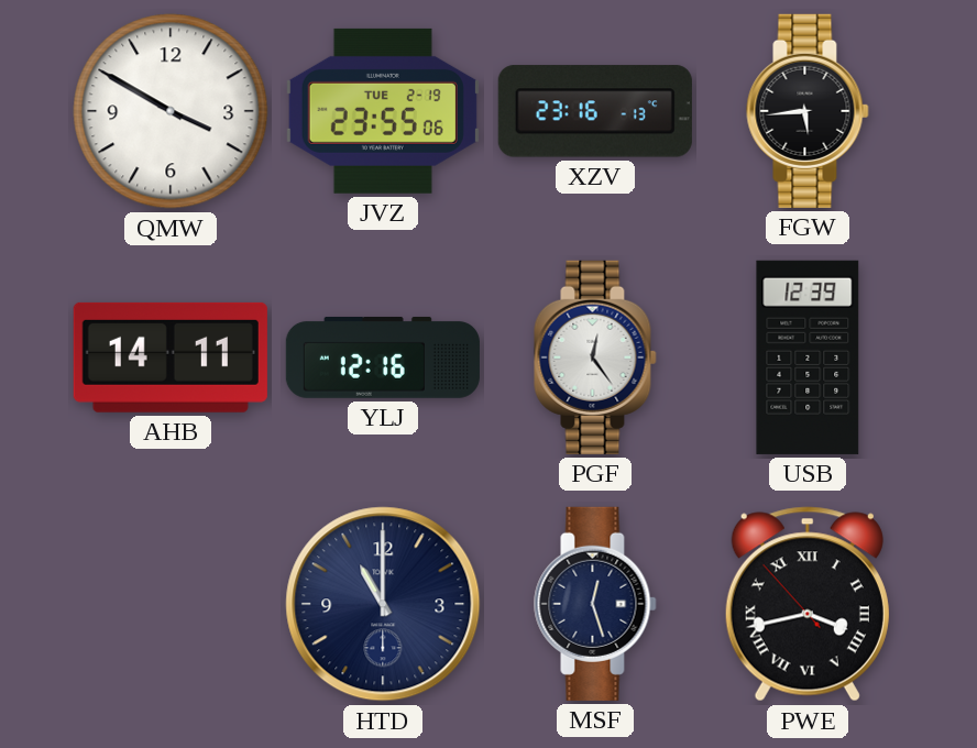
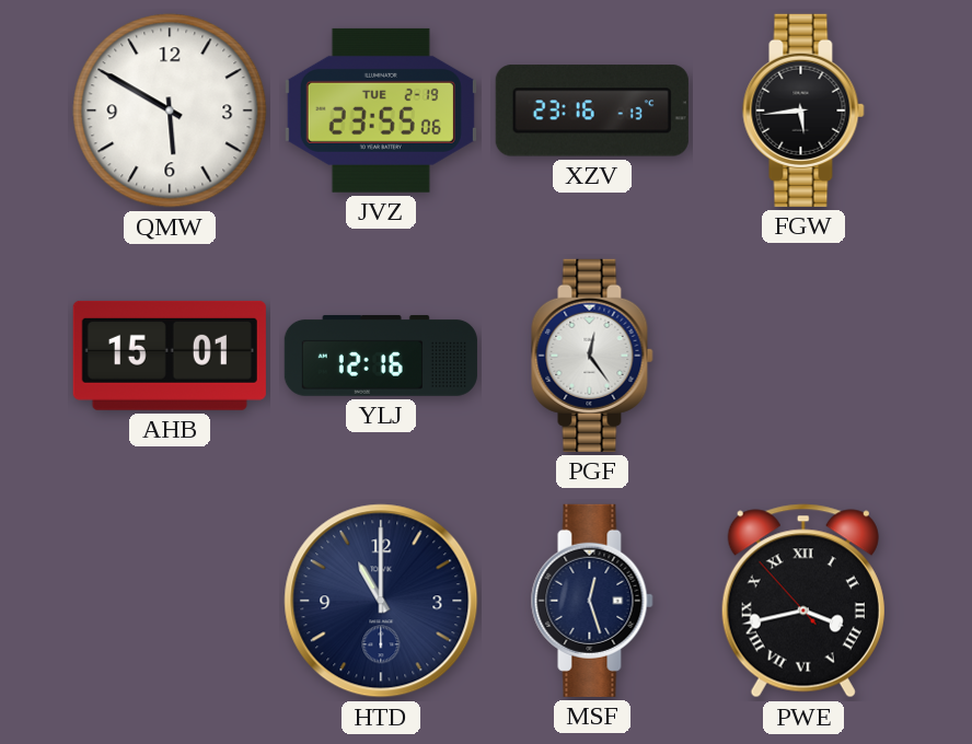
QMW: 3:50 -> 5:50
AHB: 14:11 -> 15:01
USB: 12:39 -> none
